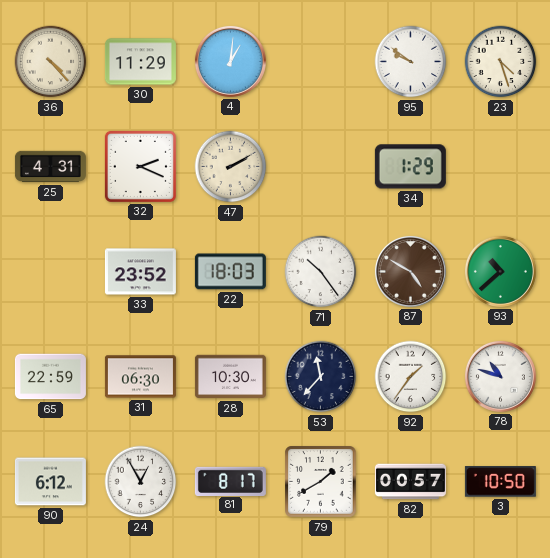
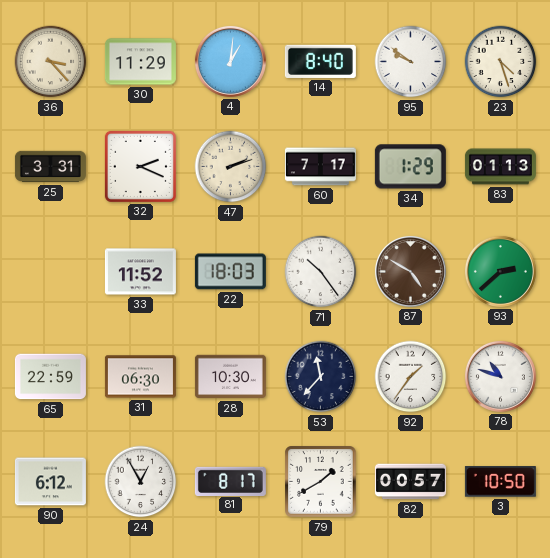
36: 4:23 -> 3:23
14: none -> 8:40
25: 4:31 -> 3:31
47: 2:10 -> 2:12
60: none -> 7:17
83: none -> 01:13
33: 23:52 -> 11:52
93: 10:38 -> 2:38
